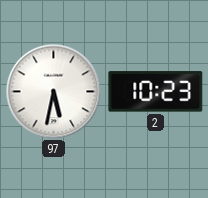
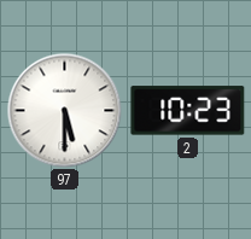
97: 5:32 -> 5:30
